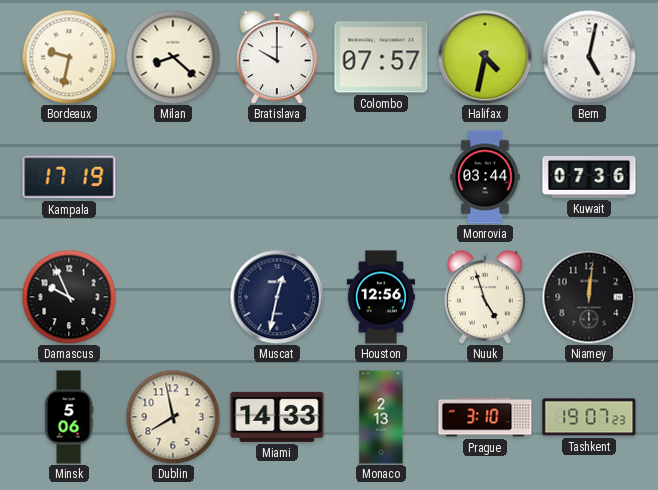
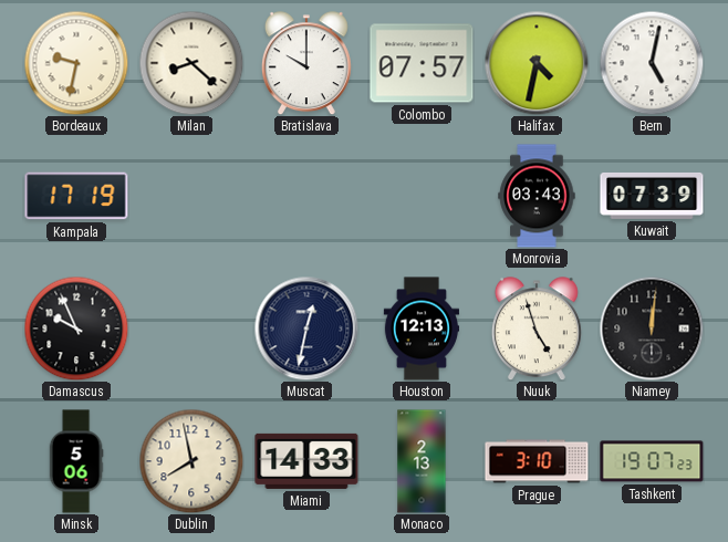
Monrovia: 03:44 -> 03:43
Kuwait: 07:36 -> 07:39
Houston: 12:56 -> 12:13
